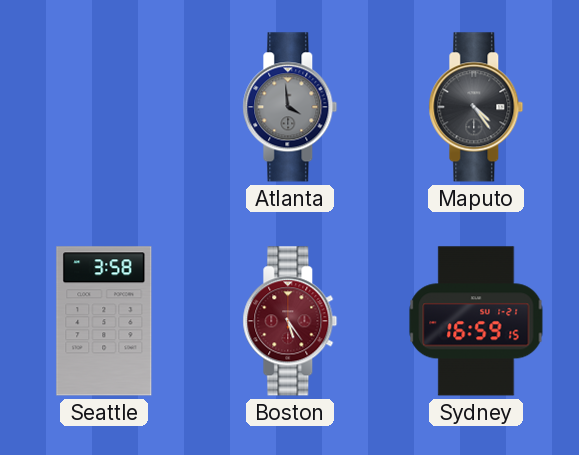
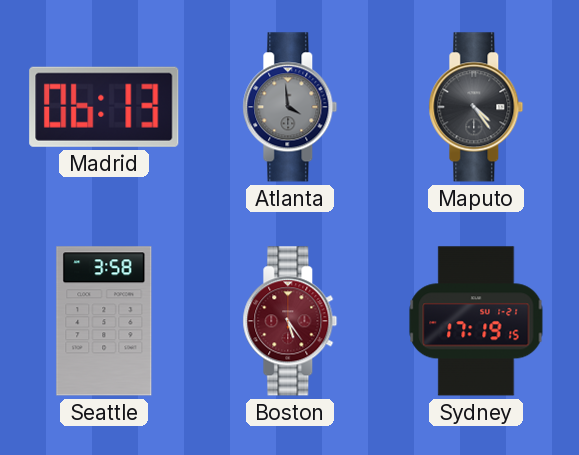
Madrid: none -> 06:13
Sydney: 16:59 -> 17:19
